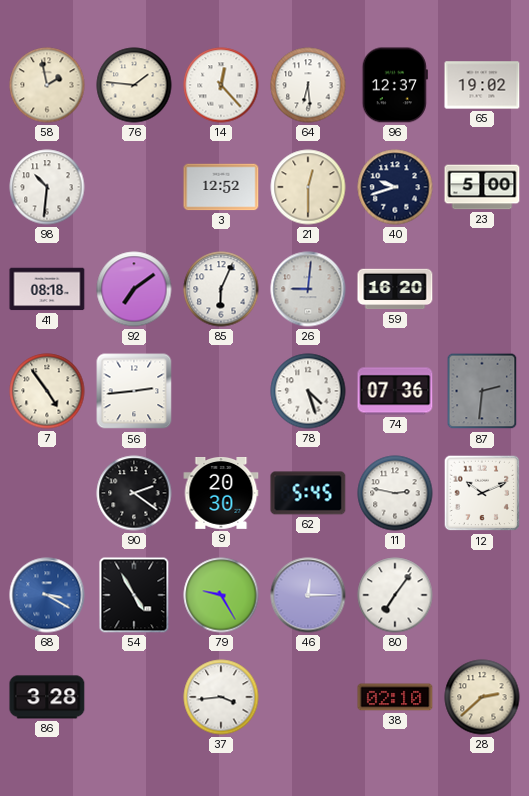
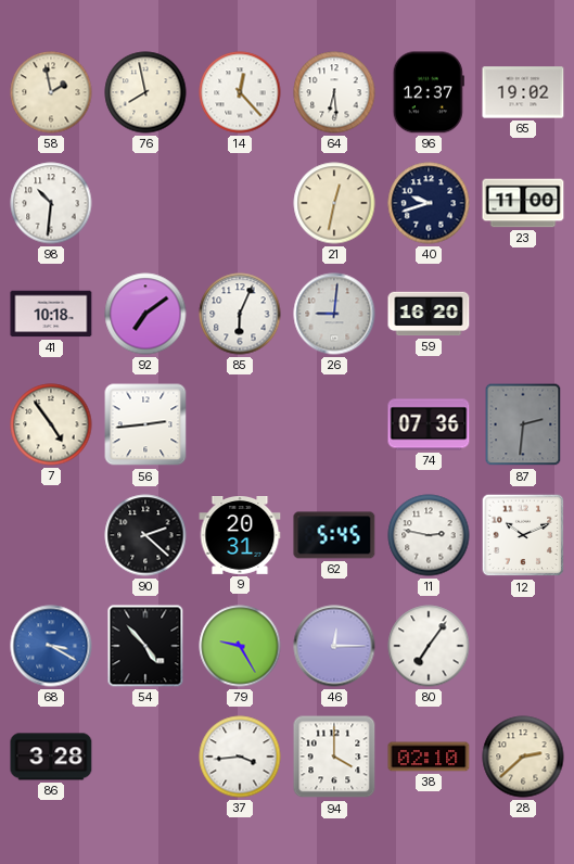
76: 1:46 -> 7:58
3: 12:52 -> none
21: 12:30 -> 12:32
23: 5:00 -> 11:00
41: 08:18 -> 10:18
78: 4:27 -> none
90: 2:21 -> 2:22
9: 20:30 -> 20:31
54: 4:55 -> 4:53
94: none -> 4:00
